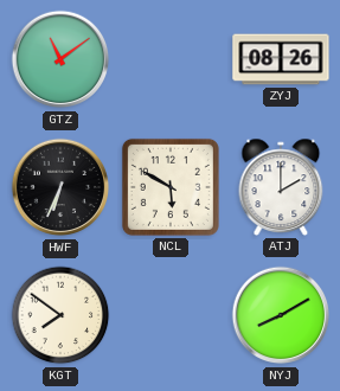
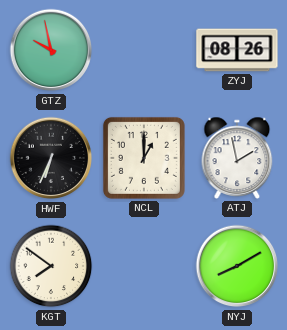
GTZ: 11:09 -> 9:58
NCL: 5:50 -> 1:00
ATJ: 2:00 -> 1:58
